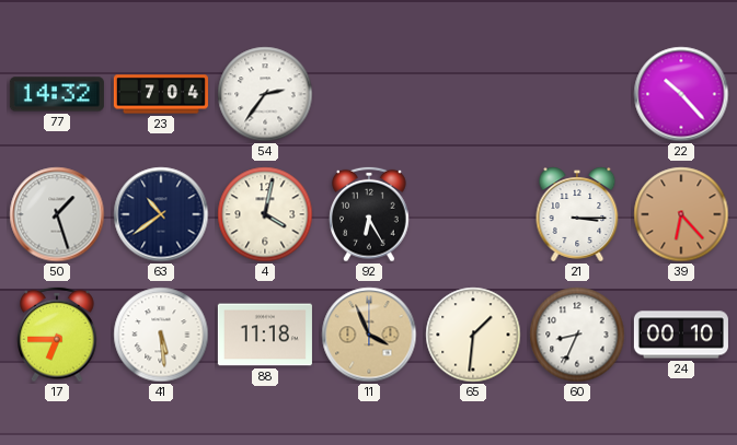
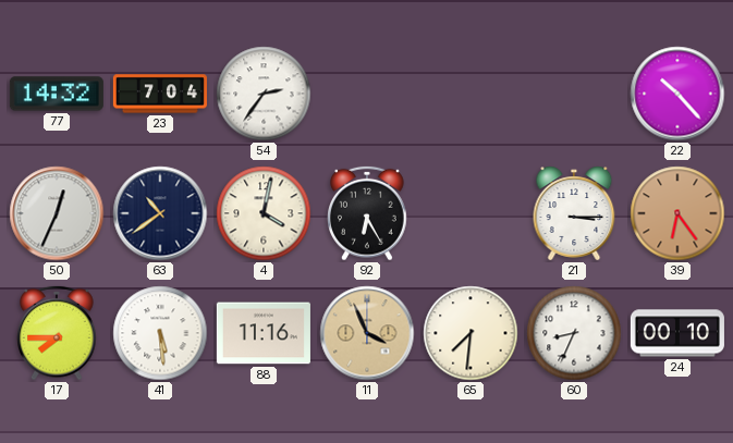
50: 1:27 -> 12:34
39: 6:23 -> 6:24
17: 6:45 -> 7:45
88: 11:18 -> 11:16
65: 1:31 -> 7:31
